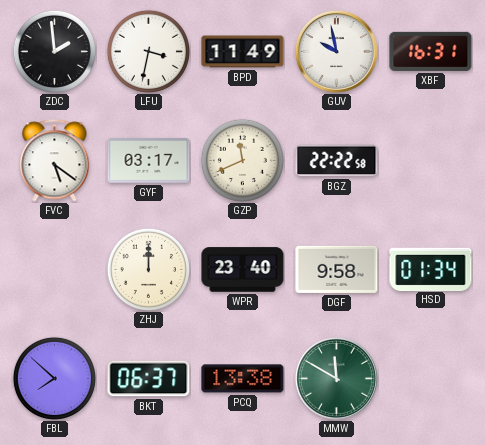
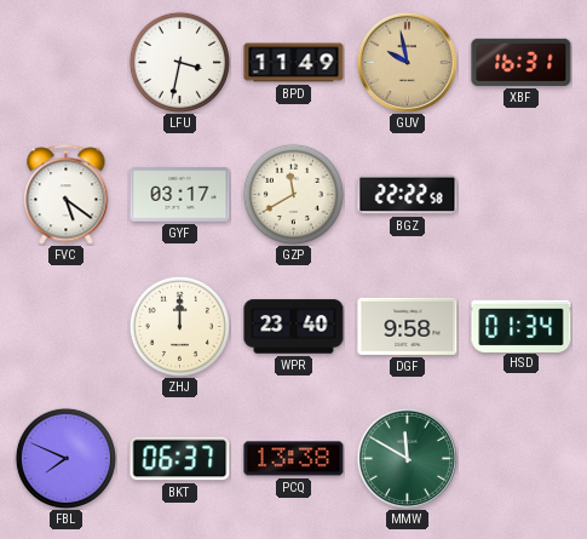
ZDC: 1:59 -> none
GUV dial: white -> champagne
GZP: 11:41 -> 11:40
FBL: 7:52 -> 7:49
